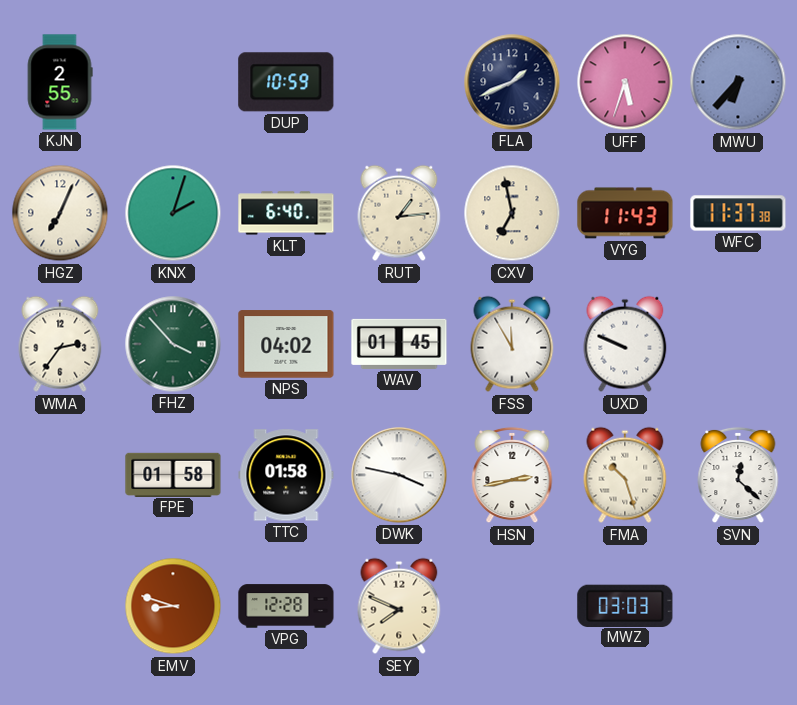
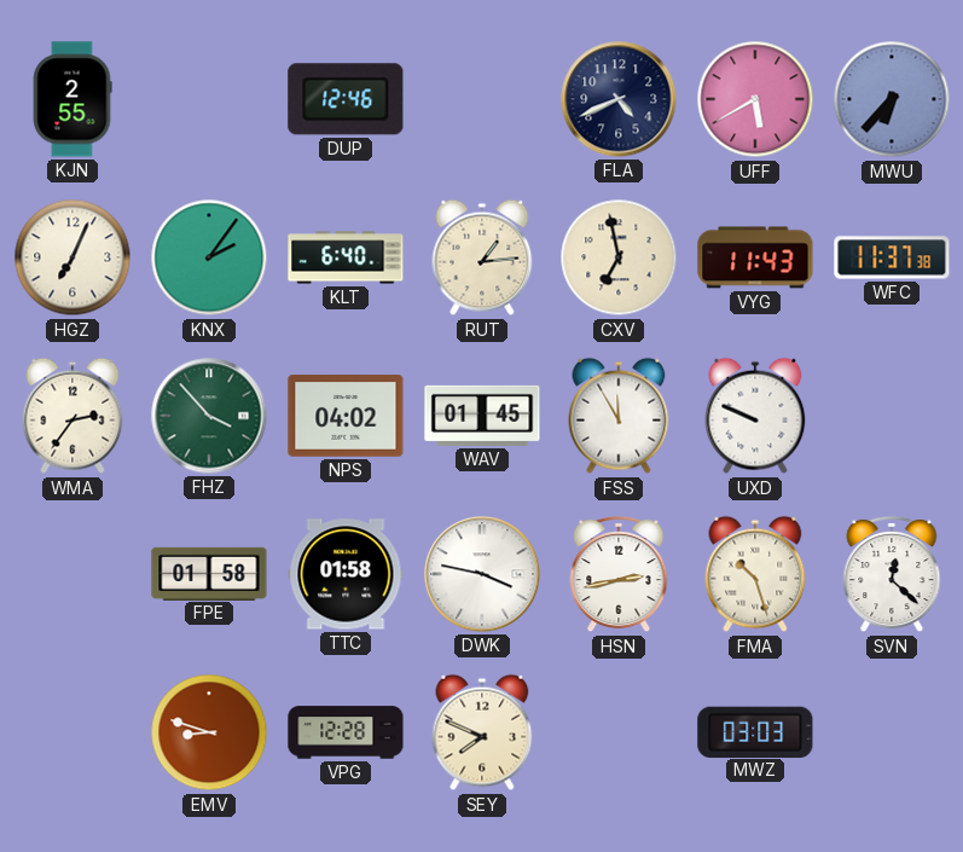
DUP: 10:59 -> 12:46
FLA: 1:41 -> 4:41
UFF: 5:33 -> 5:40
KNX: 2:03 -> 2:06
